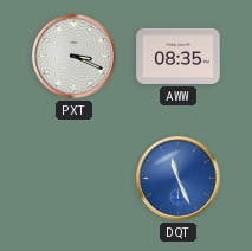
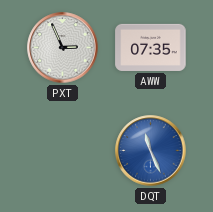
PXT: 3:19 -> 2:56
AWW: 08:35 -> 07:35
